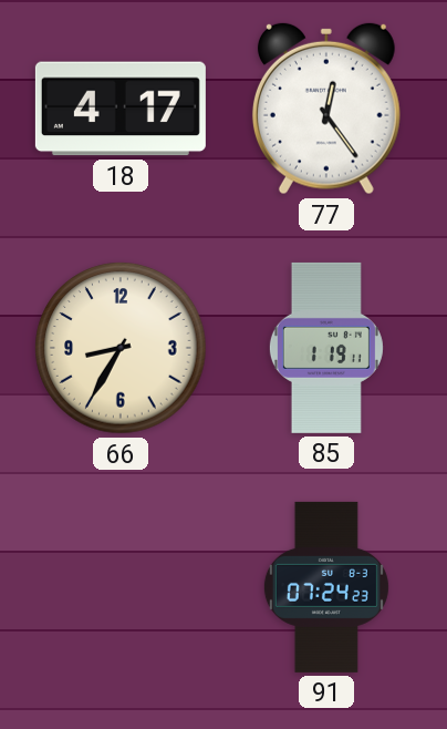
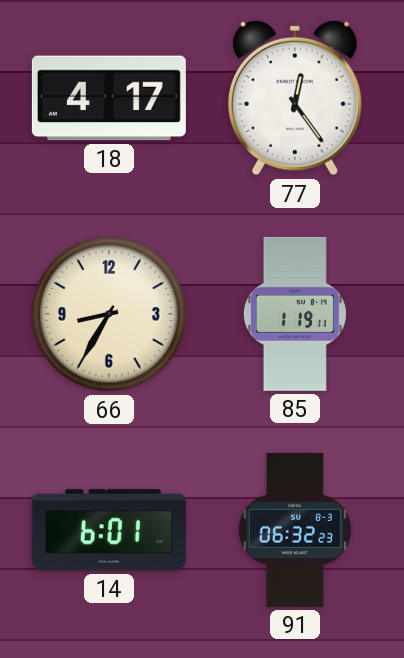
14: none -> 6:01
91: 07:24 -> 06:32
